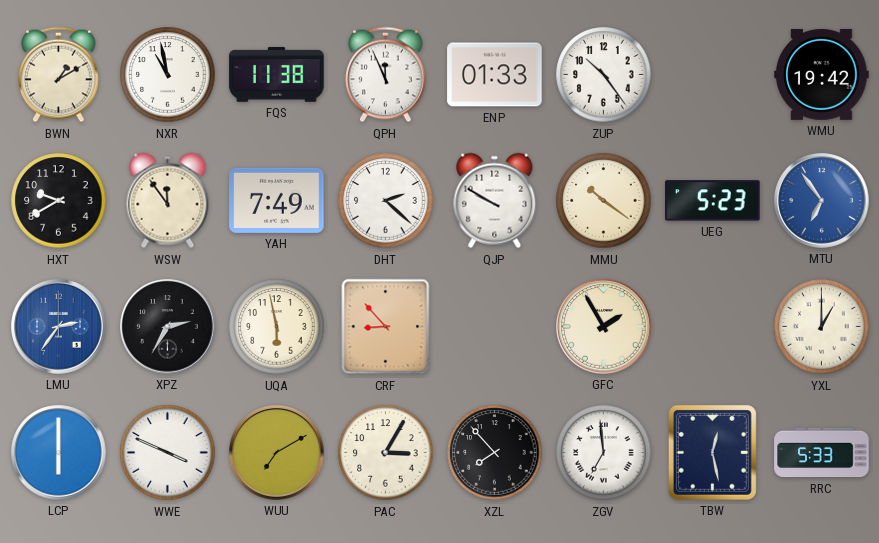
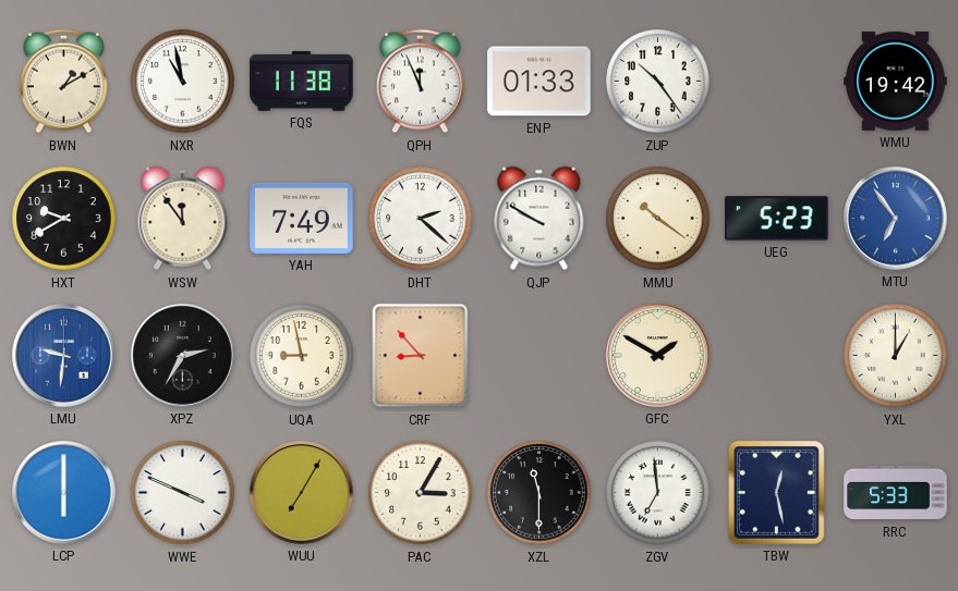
LMU: 2:36 -> 9:31
UQA: 5:58 -> 8:58
GFC: 1:55 -> 1:50
WUU: 7:10 -> 7:05
XZL: 7:53 -> 11:30
